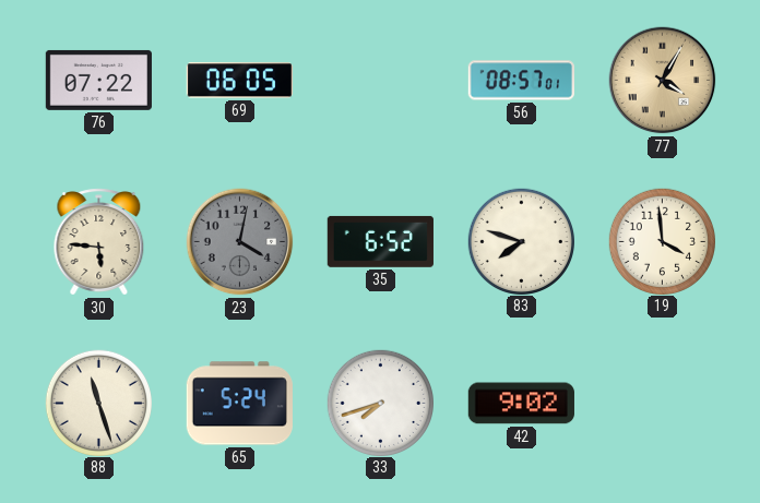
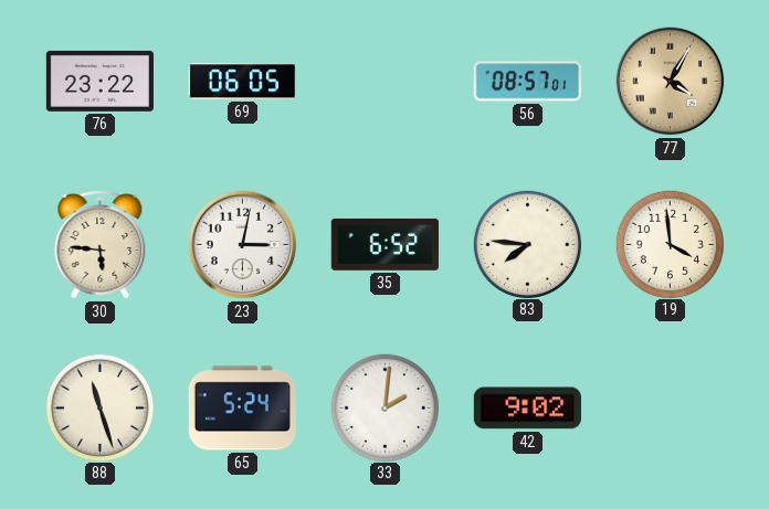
76: 07:22 -> 23:22
23: 4:02 -> 3:02
23 dial: grey -> white
83: 7:48 -> 7:46
33: 7:42 -> 2:01
